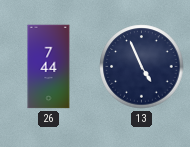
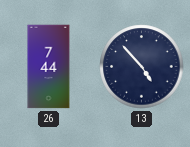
13: 4:56 -> 4:53
